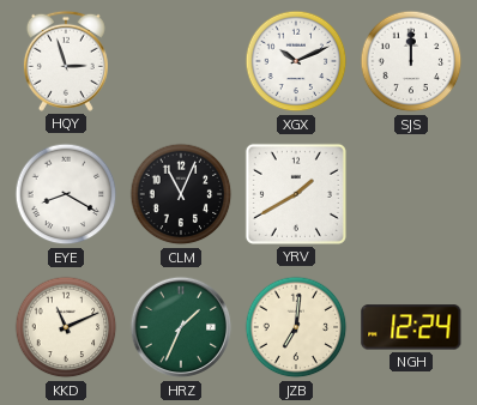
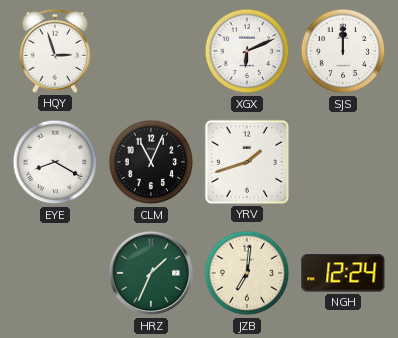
XGX: 10:11 -> 6:11
YRV: 1:40 -> 1:42
KKD: 11:11 -> none
